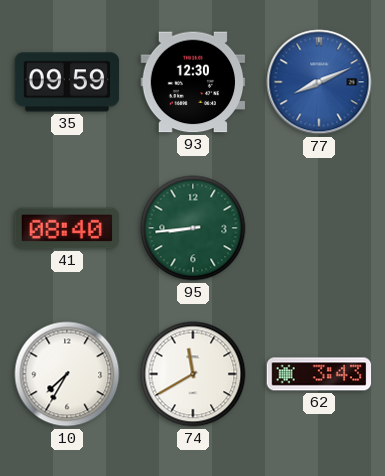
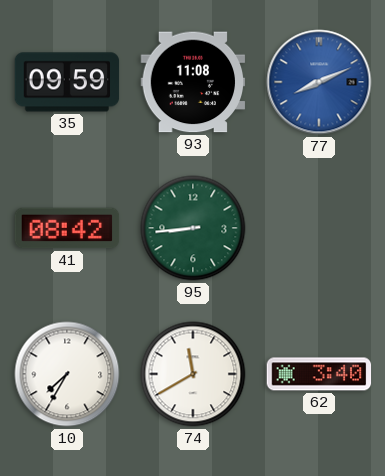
93: 12:30 -> 11:08
41: 08:40 -> 08:42
62: 3:43 -> 3:40
